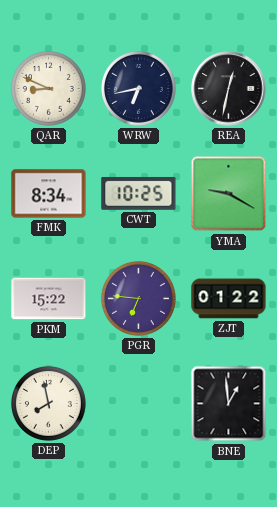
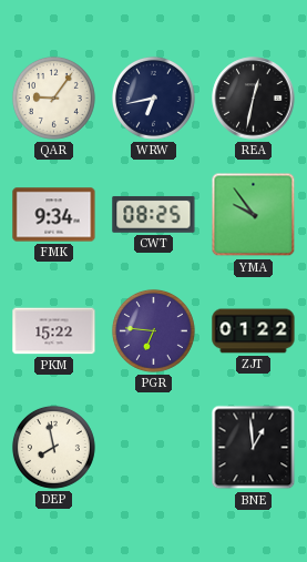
QAR: 8:49 -> 9:06
FMK: 8:34 -> 9:34
CWT: 10:25 -> 08:25
YMA: 9:20 -> 9:54
